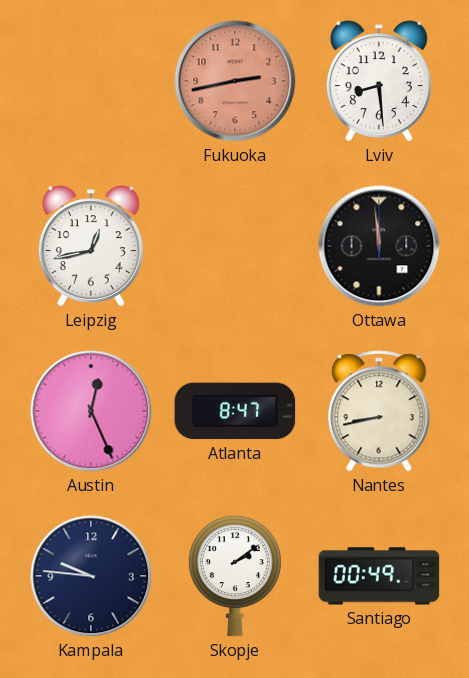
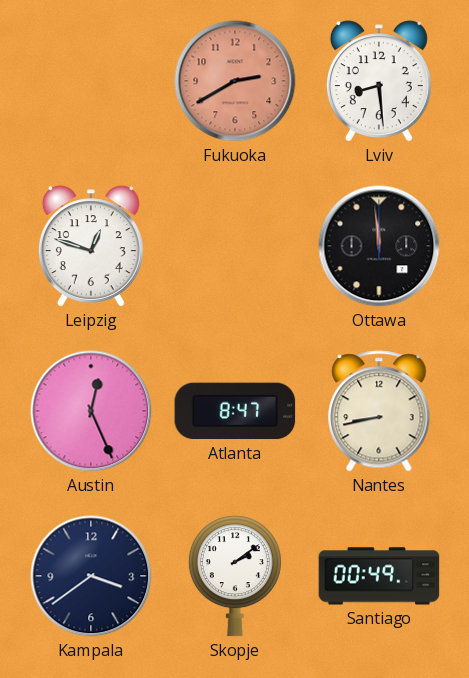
Fukuoka: 2:43 -> 2:40
Leipzig: 12:43 -> 12:48
Kampala: 9:46 -> 3:39
